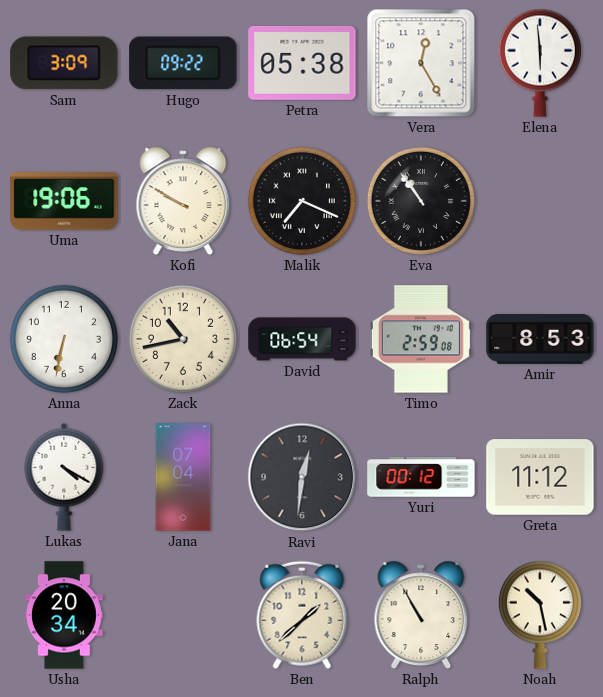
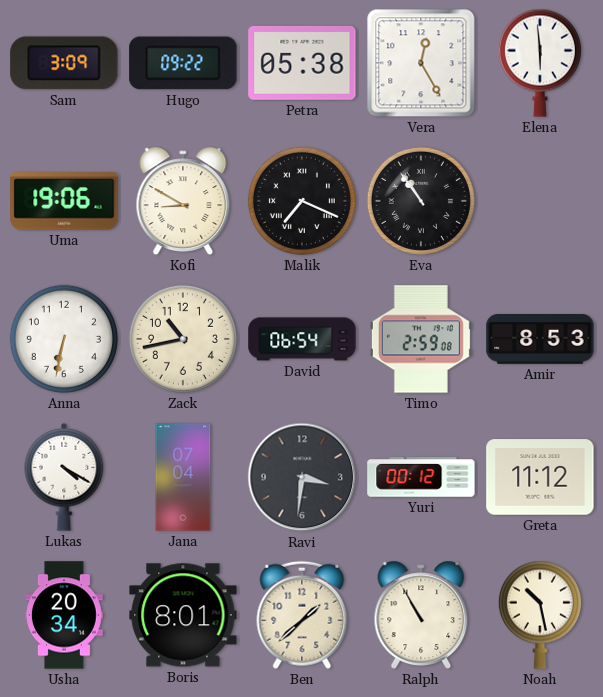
Kofi: 9:50 -> 8:50
Ravi: 12:31 -> 3:31
Boris: none -> 8:01
